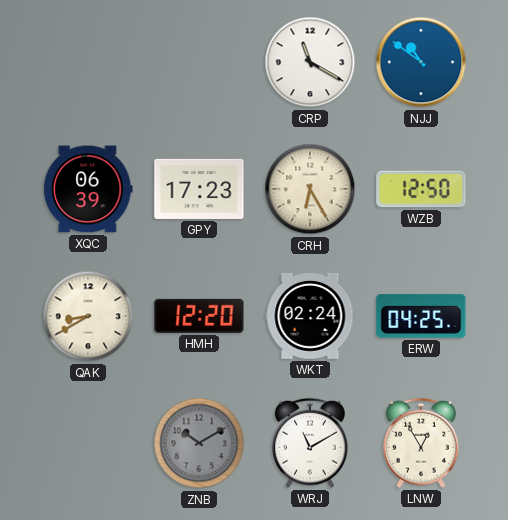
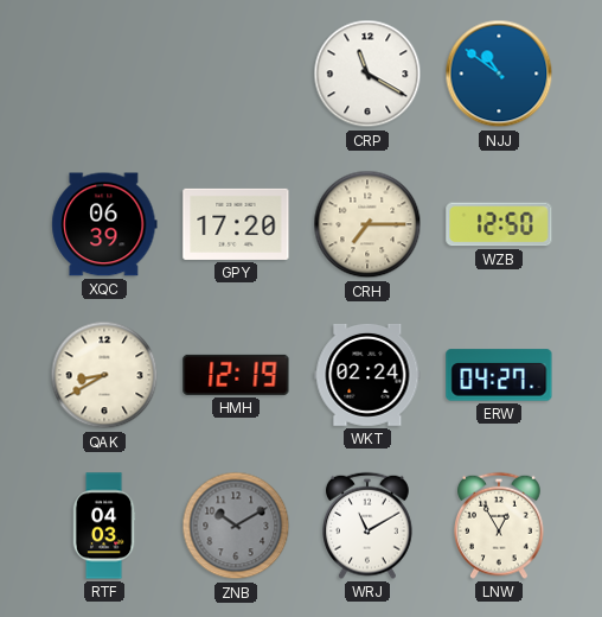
GPY: 17:23 -> 17:20
CRH: 6:25 -> 7:15
HMH: 12:20 -> 12:19
ERW: 04:25 -> 04:27
RTF: none -> 04:03
